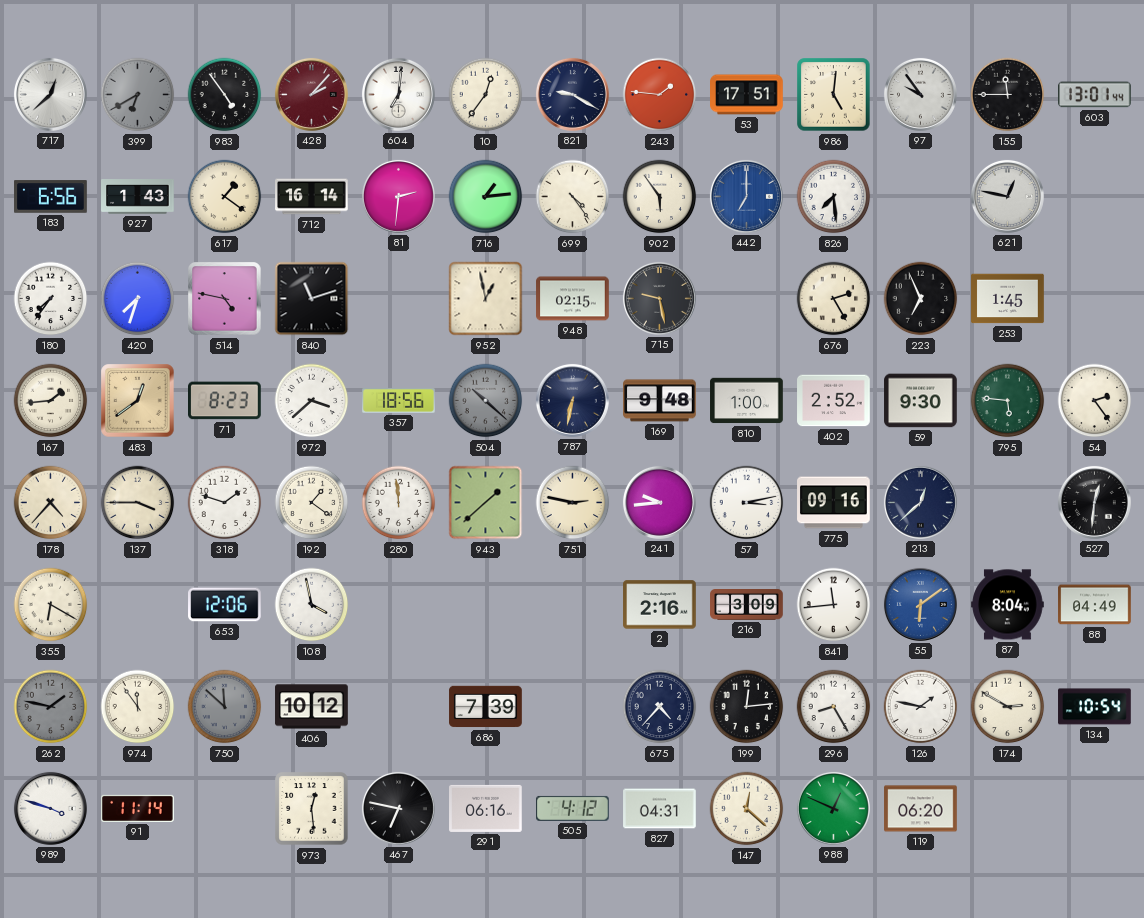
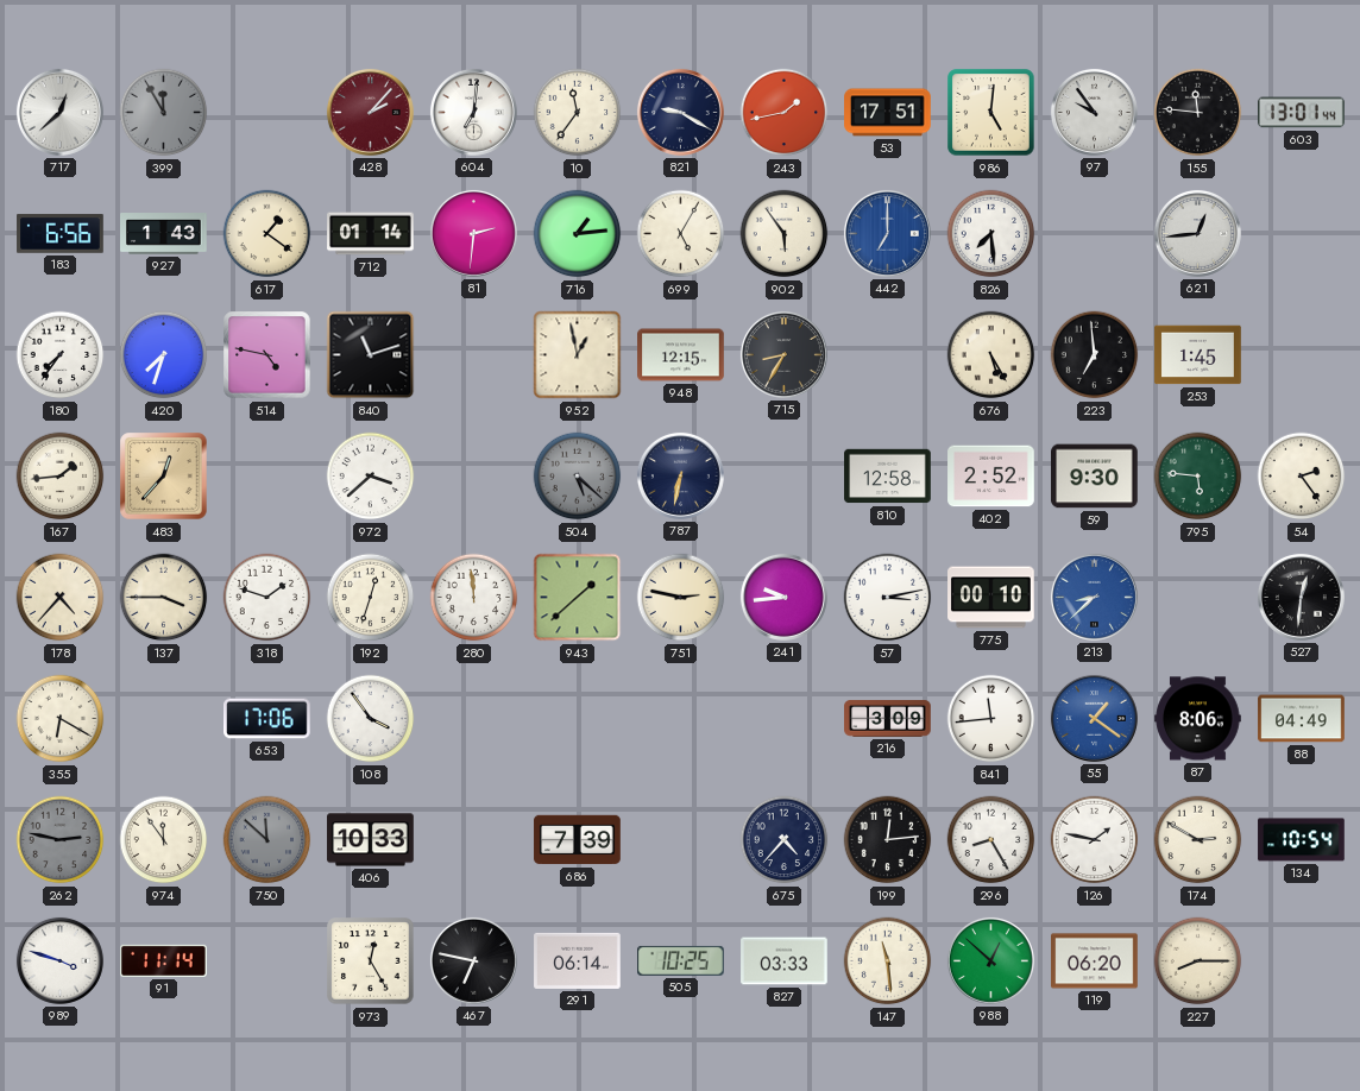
399: 6:40 -> 11:55
983: 4:54 -> none
10: 12:36 -> 11:36
243: 1:46 -> 1:43
155: 11:45 -> 11:46
712: 16:14 -> 01:14
699: 4:24 -> 5:05
621: 12:47 -> 12:44
948: 02:15 -> 12:15
715: 9:28 -> 8:35
676: 2:25 -> 5:25
223: 6:56 -> 6:59
483: 12:39 -> 12:37
71: 8:23 -> none
357: 18:56 -> none
504: 10:22 -> 5:22
169: 9:48 -> none
810: 1:00 -> 12:58
192: 1:21 -> 12:33
775: 09:16 -> 00:10
213: 12:38 -> 8:38
213 dial: navy -> blue
653: 12:06 -> 17:06
108: 3:58 -> 3:54
2: 2:16 -> none
55: 6:09 -> 1:21
87: 8:04 -> 8:06
262: 1:47 -> 2:47
406: 10:12 -> 10:33
973: 12:29 -> 12:25
291: 06:16 -> 06:14
505: 4:12 -> 10:25
827: 04:31 -> 03:33
147: 12:22 -> 11:29
988: 12:49 -> 12:52
227: none -> 8:15
